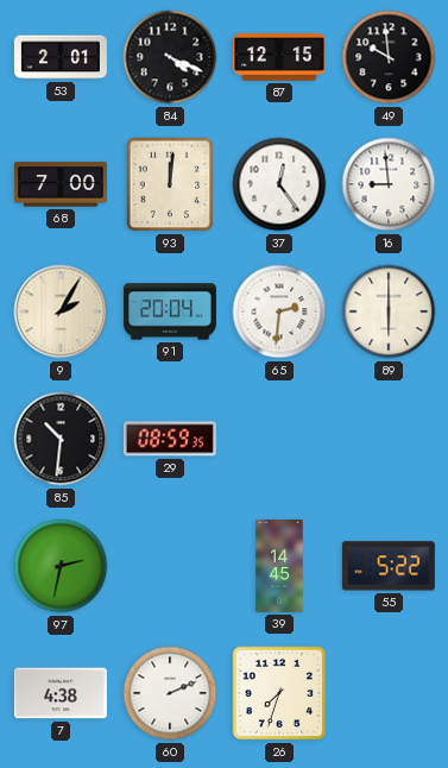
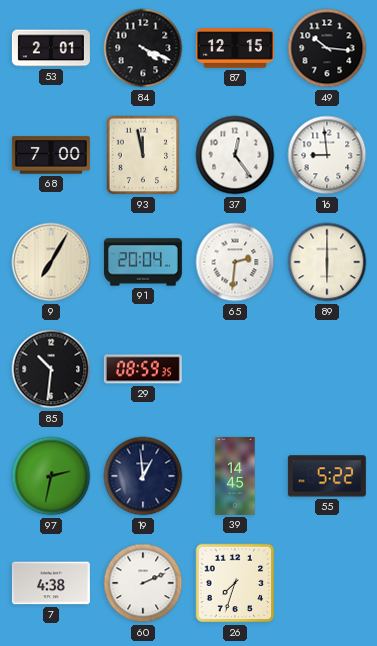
49: 9:59 -> 10:16
93: 12:01 -> 11:58
9: 2:05 -> 7:05
19: none -> 12:59
